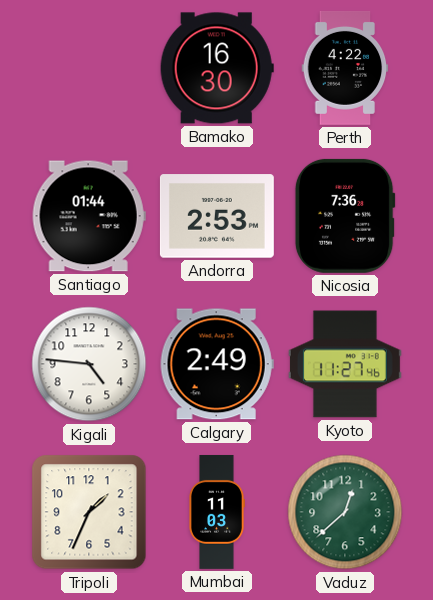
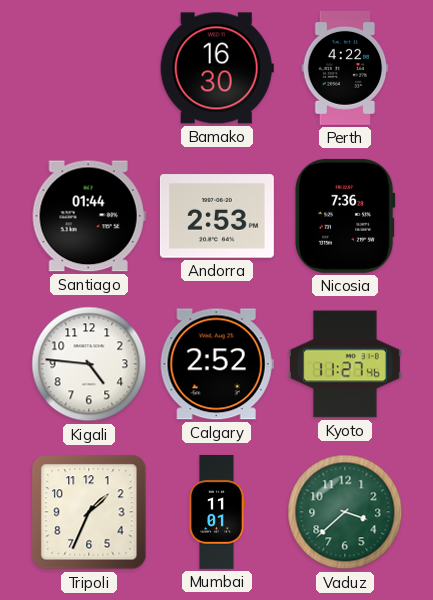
Calgary: 2:49 -> 2:52
Mumbai: 11:03 -> 11:01
Vaduz: 12:38 -> 3:38
